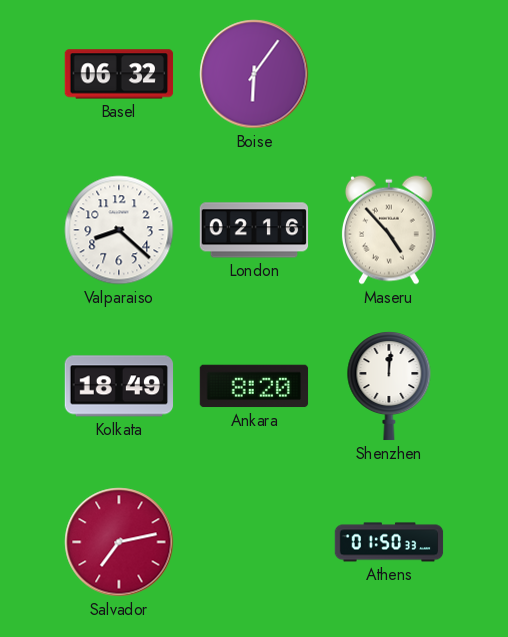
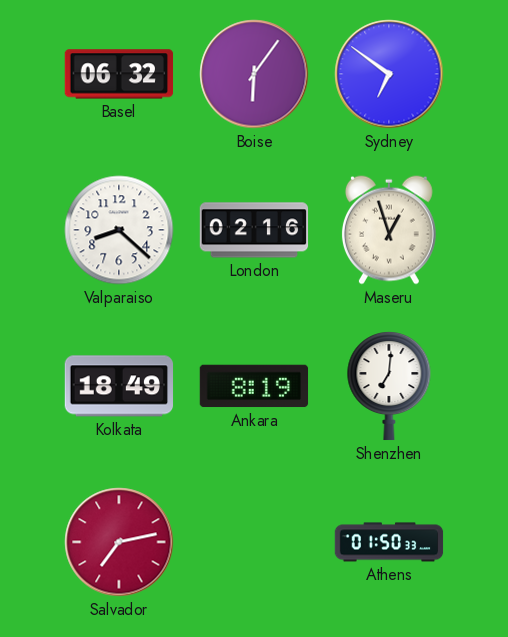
Sydney: none -> 6:51
Maseru: 4:53 -> 12:57
Ankara: 8:20 -> 8:19
Shenzhen: 12:01 -> 7:01
